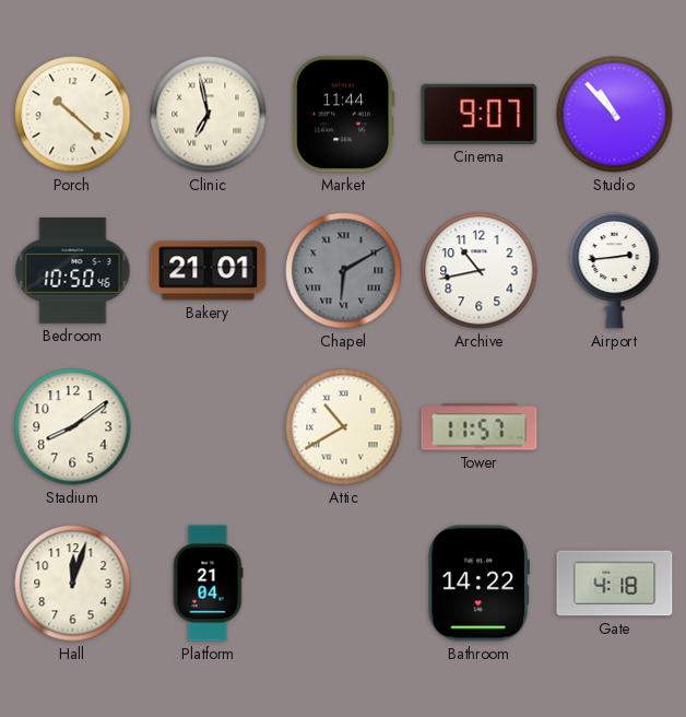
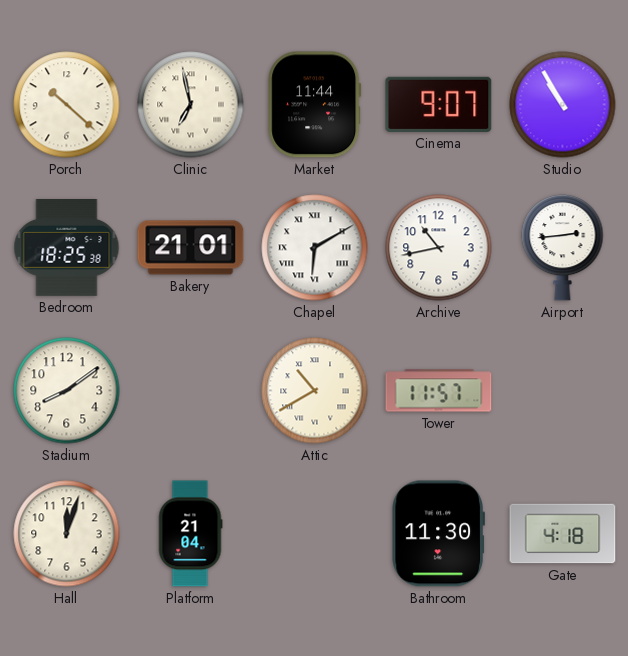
Studio: 10:53 -> 10:55
Bedroom: 10:50 -> 18:25
Chapel dial: grey -> white
Bathroom: 14:22 -> 11:30
